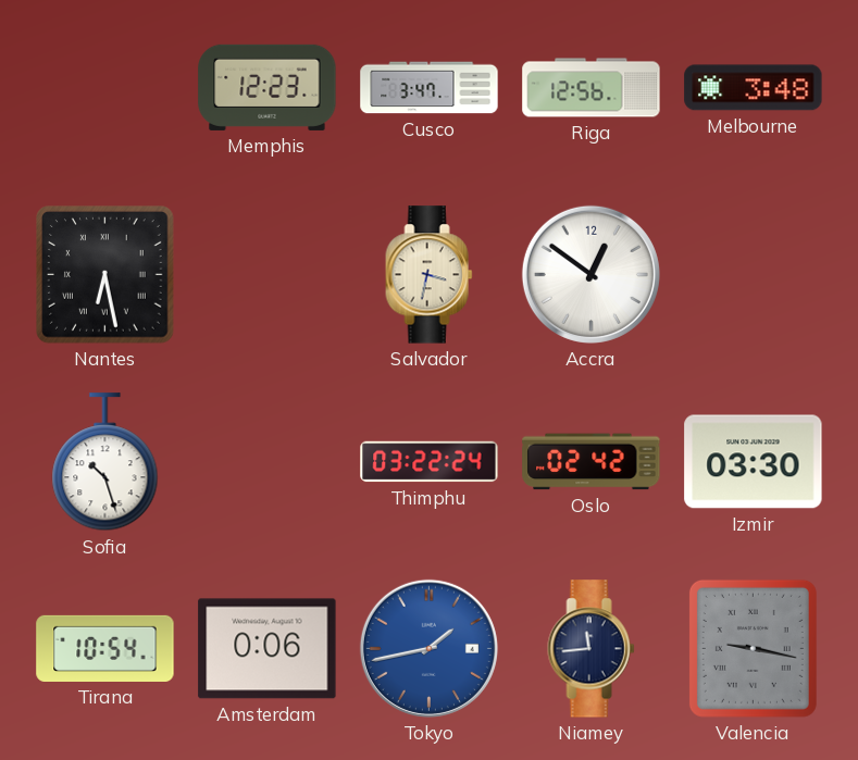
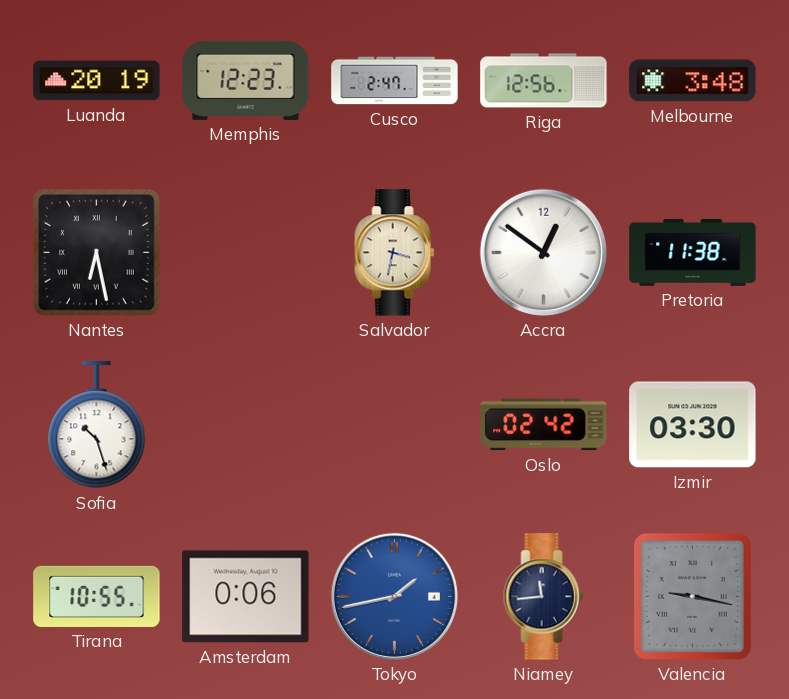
Luanda: none -> 20:19
Cusco: 3:47 -> 2:47
Pretoria: none -> 11:38
Thimphu: 03:22 -> none
Tirana: 10:54 -> 10:55
